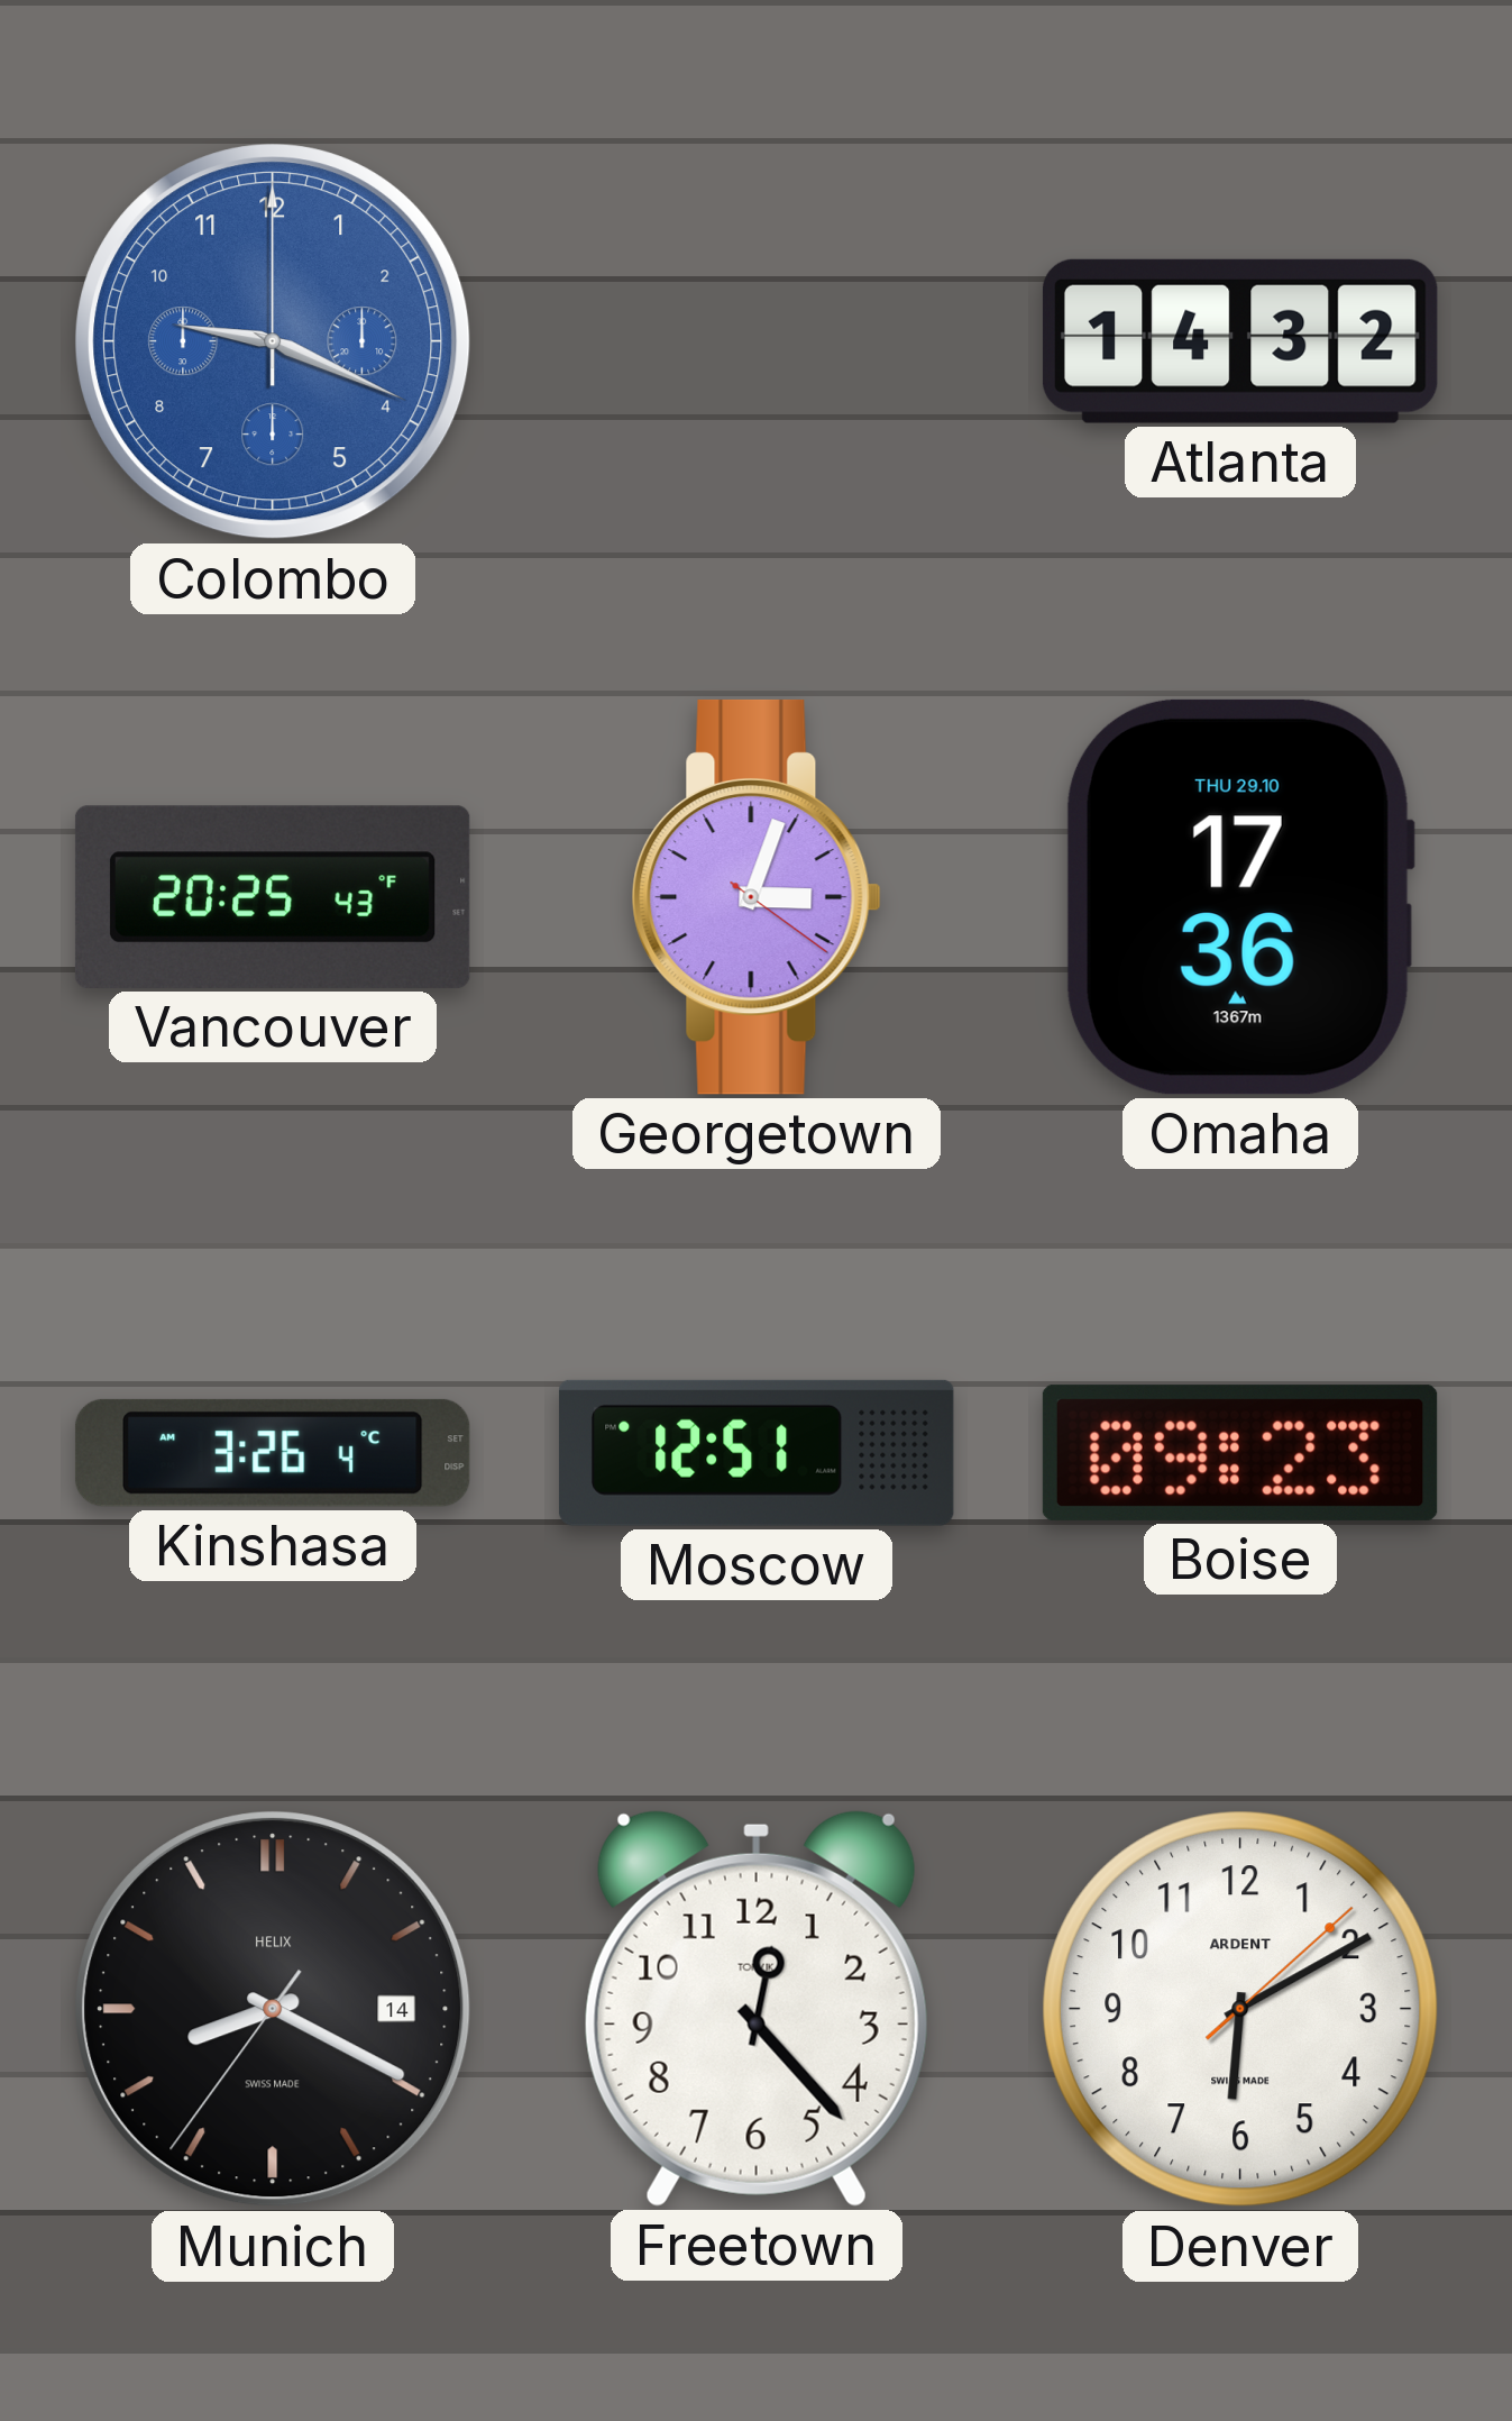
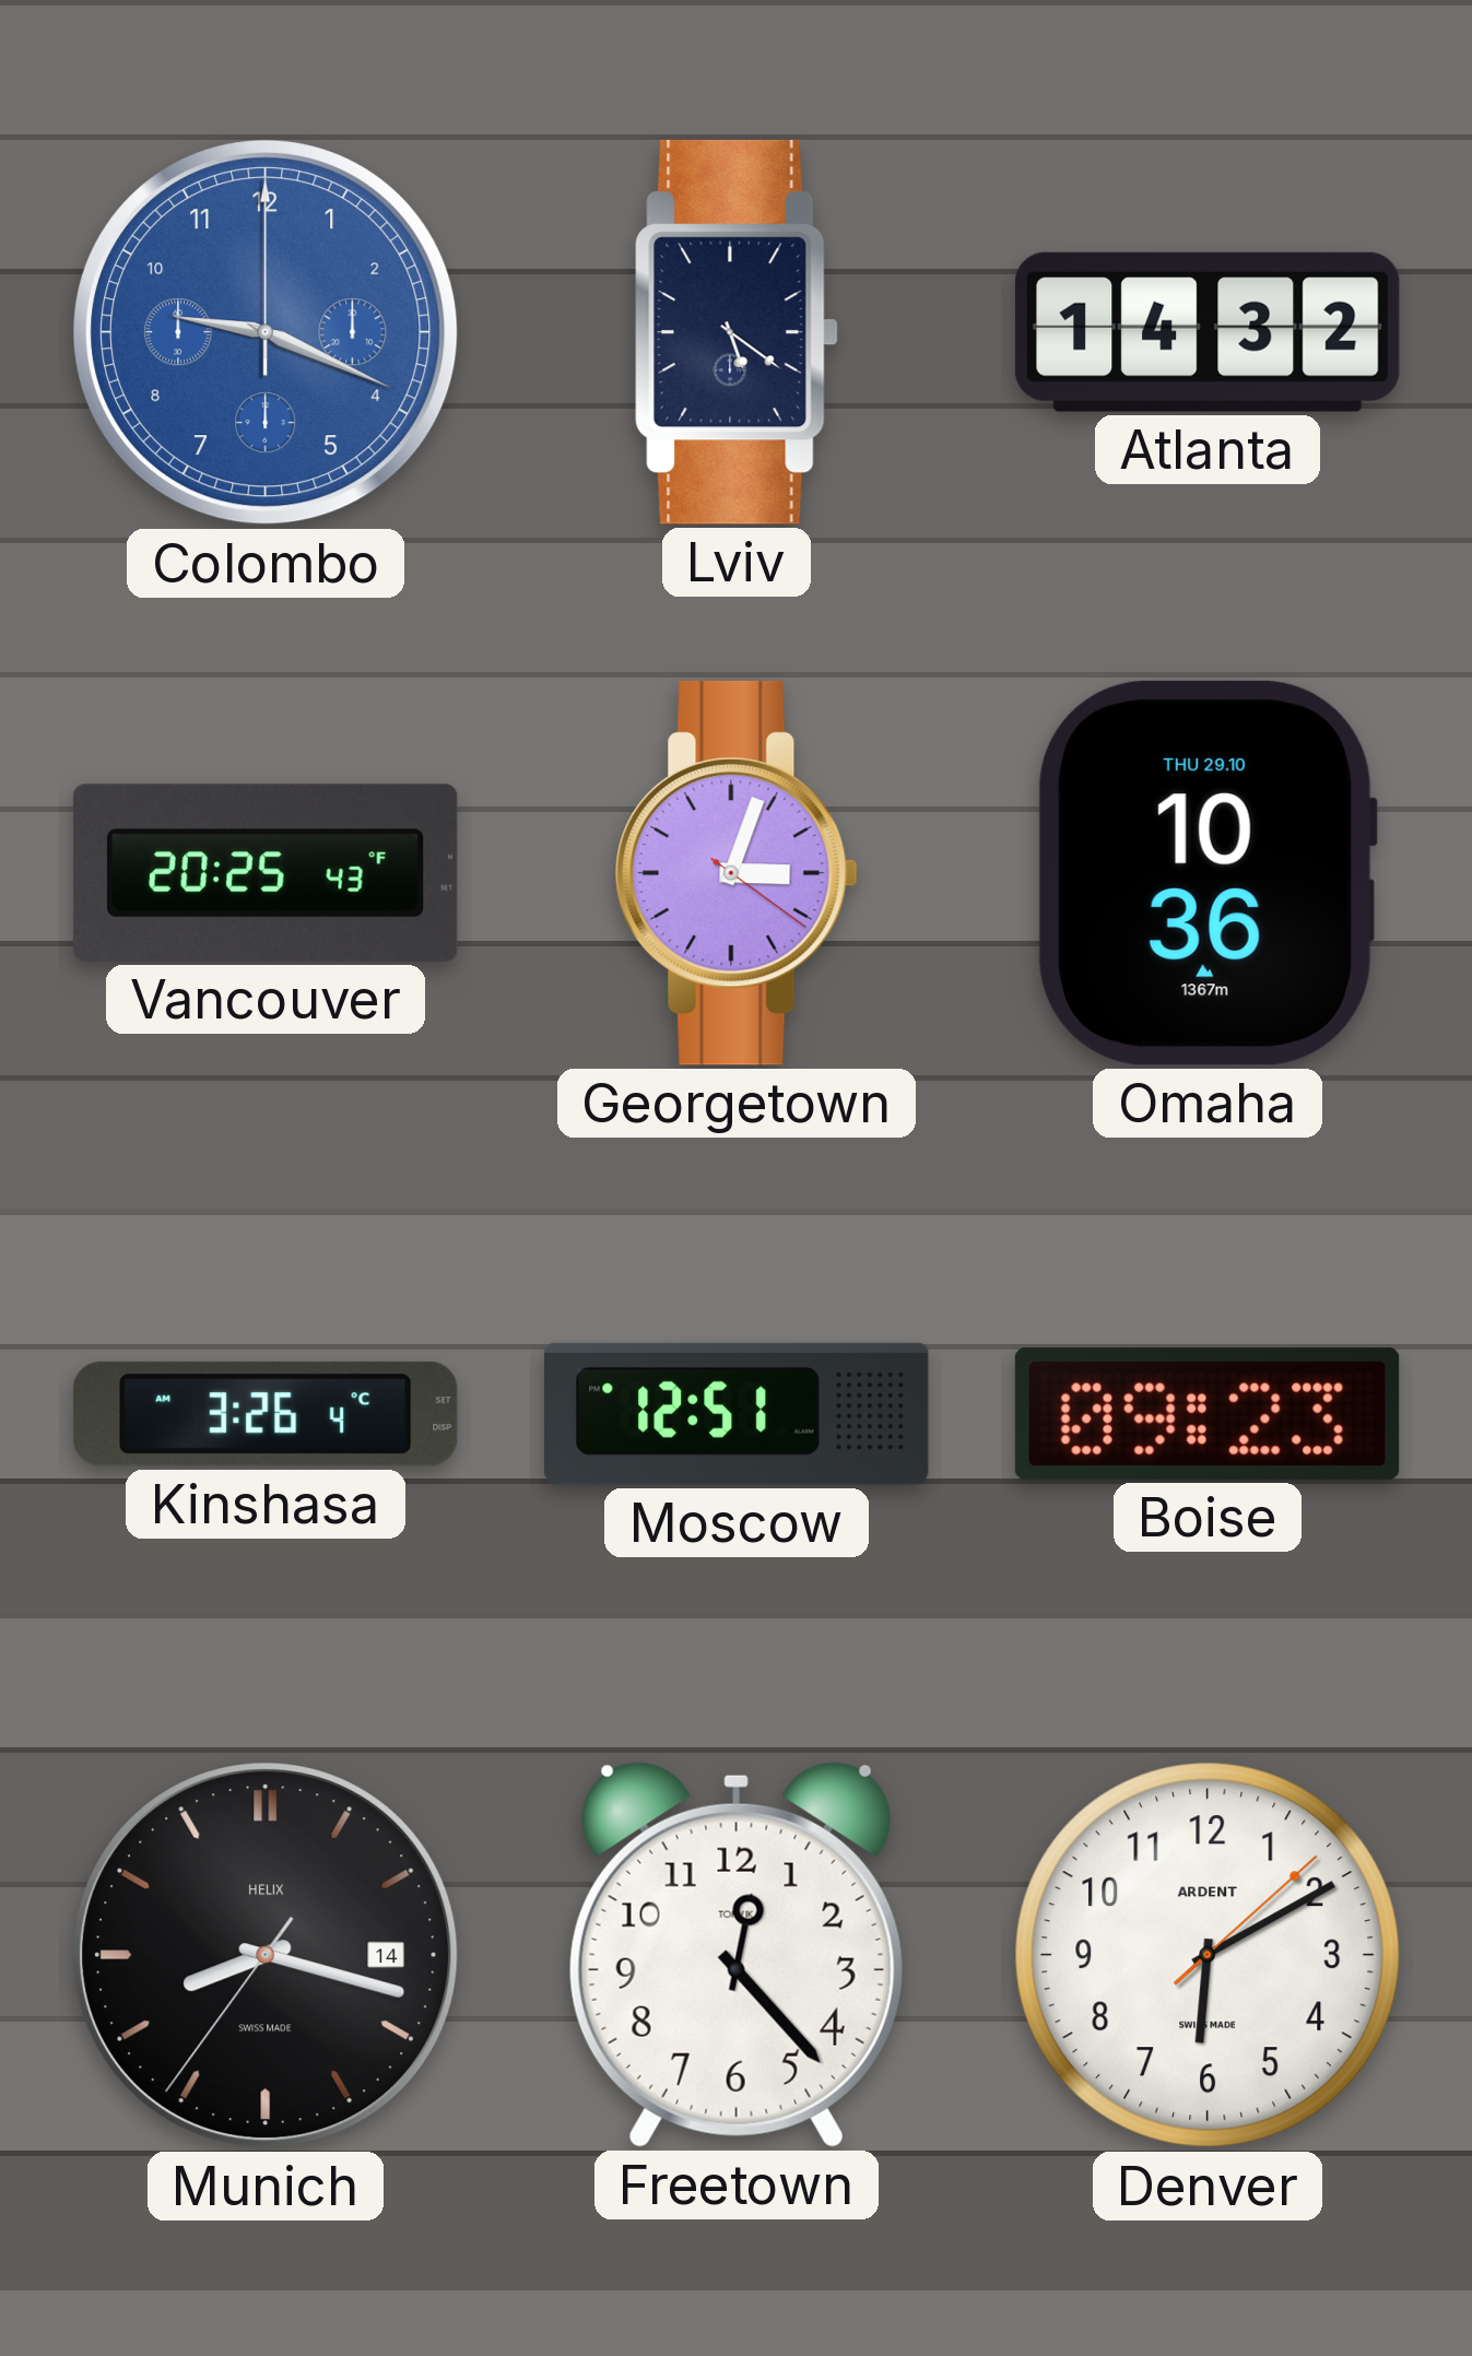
Lviv: none -> 5:21
Omaha: 17:36 -> 10:36
Munich: 8:19 -> 8:17
